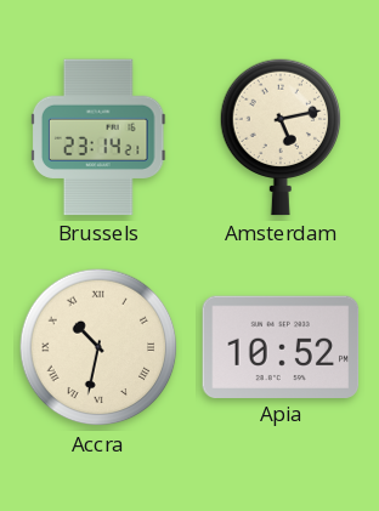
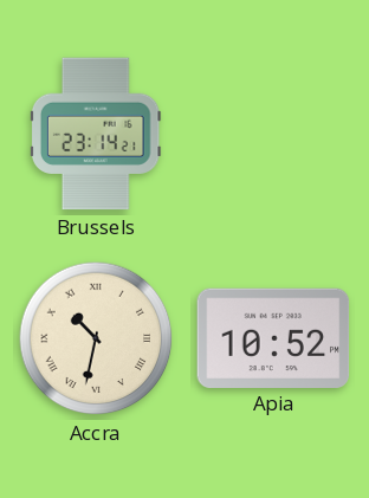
Amsterdam: 5:13 -> none
